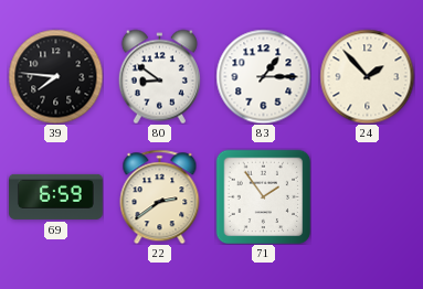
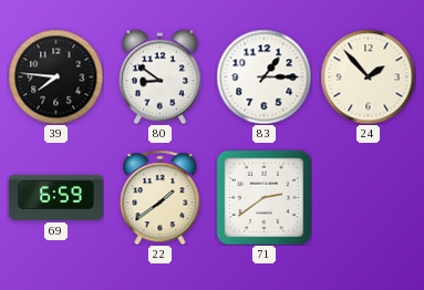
22: 2:39 -> 1:39
71: 1:54 -> 2:39
